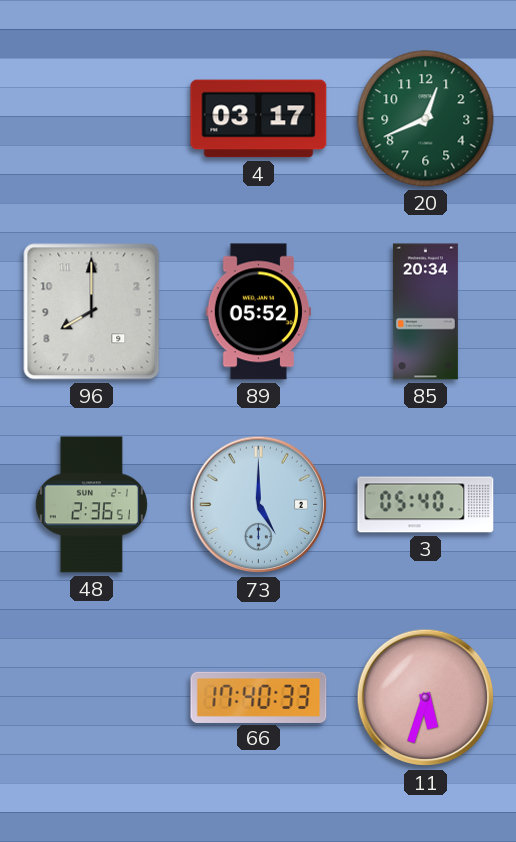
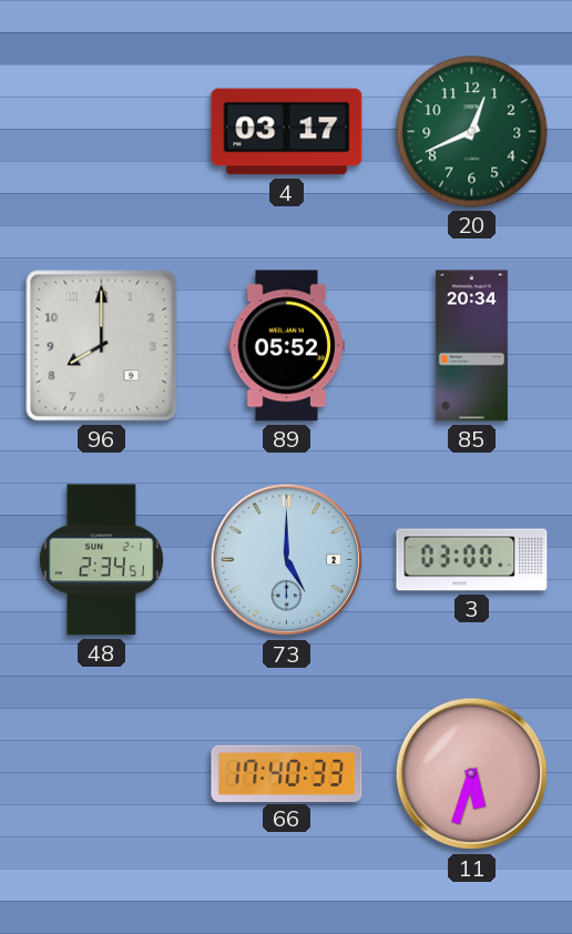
48: 2:36 -> 2:34
3: 05:40 -> 03:00
